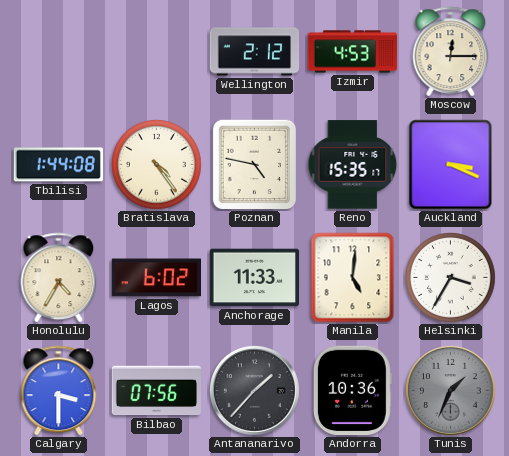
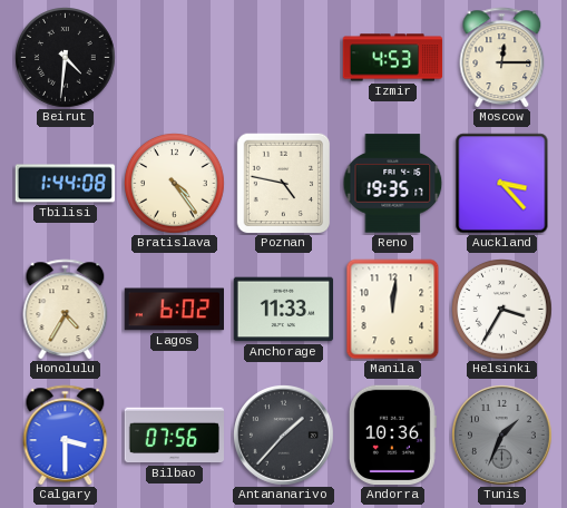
Beirut: none -> 4:31
Wellington: 2:12 -> none
Reno: 15:35 -> 19:35
Auckland: 3:19 -> 3:23
Manila: 5:01 -> 12:01
